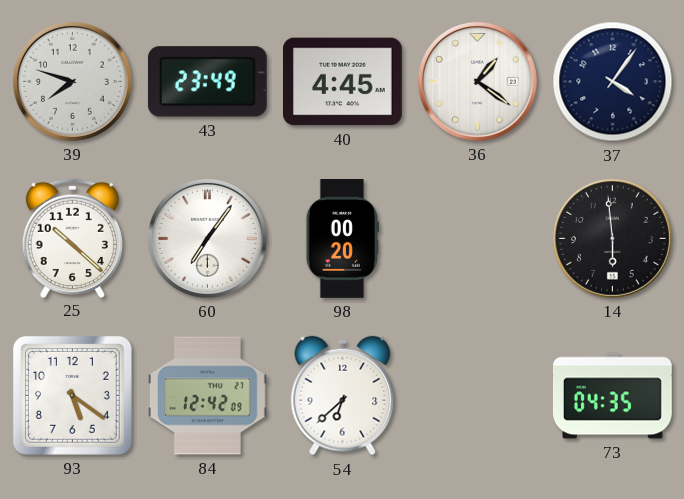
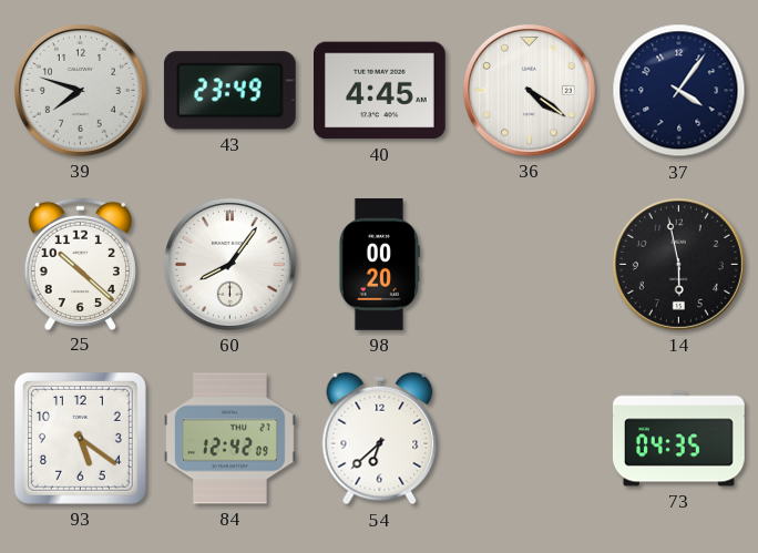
36: 1:21 -> 4:21
60: 7:06 -> 8:06
14: 5:59 -> 5:58
